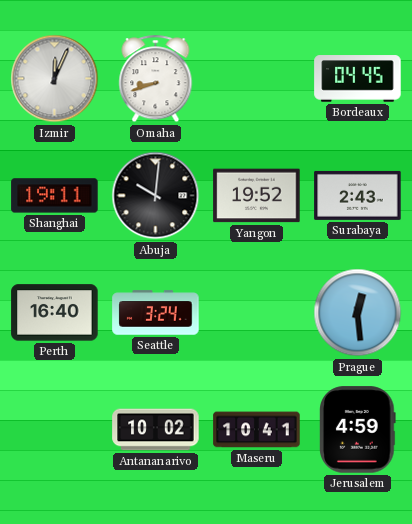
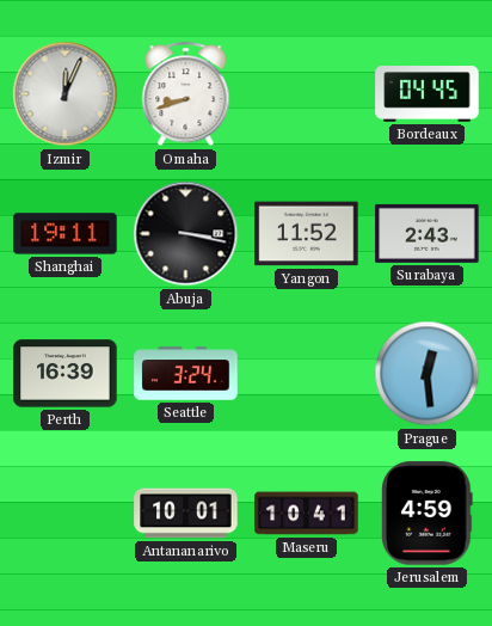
Abuja: 10:01 -> 3:17
Yangon: 19:52 -> 11:52
Perth: 16:40 -> 16:39
Antananarivo: 10:02 -> 10:01
